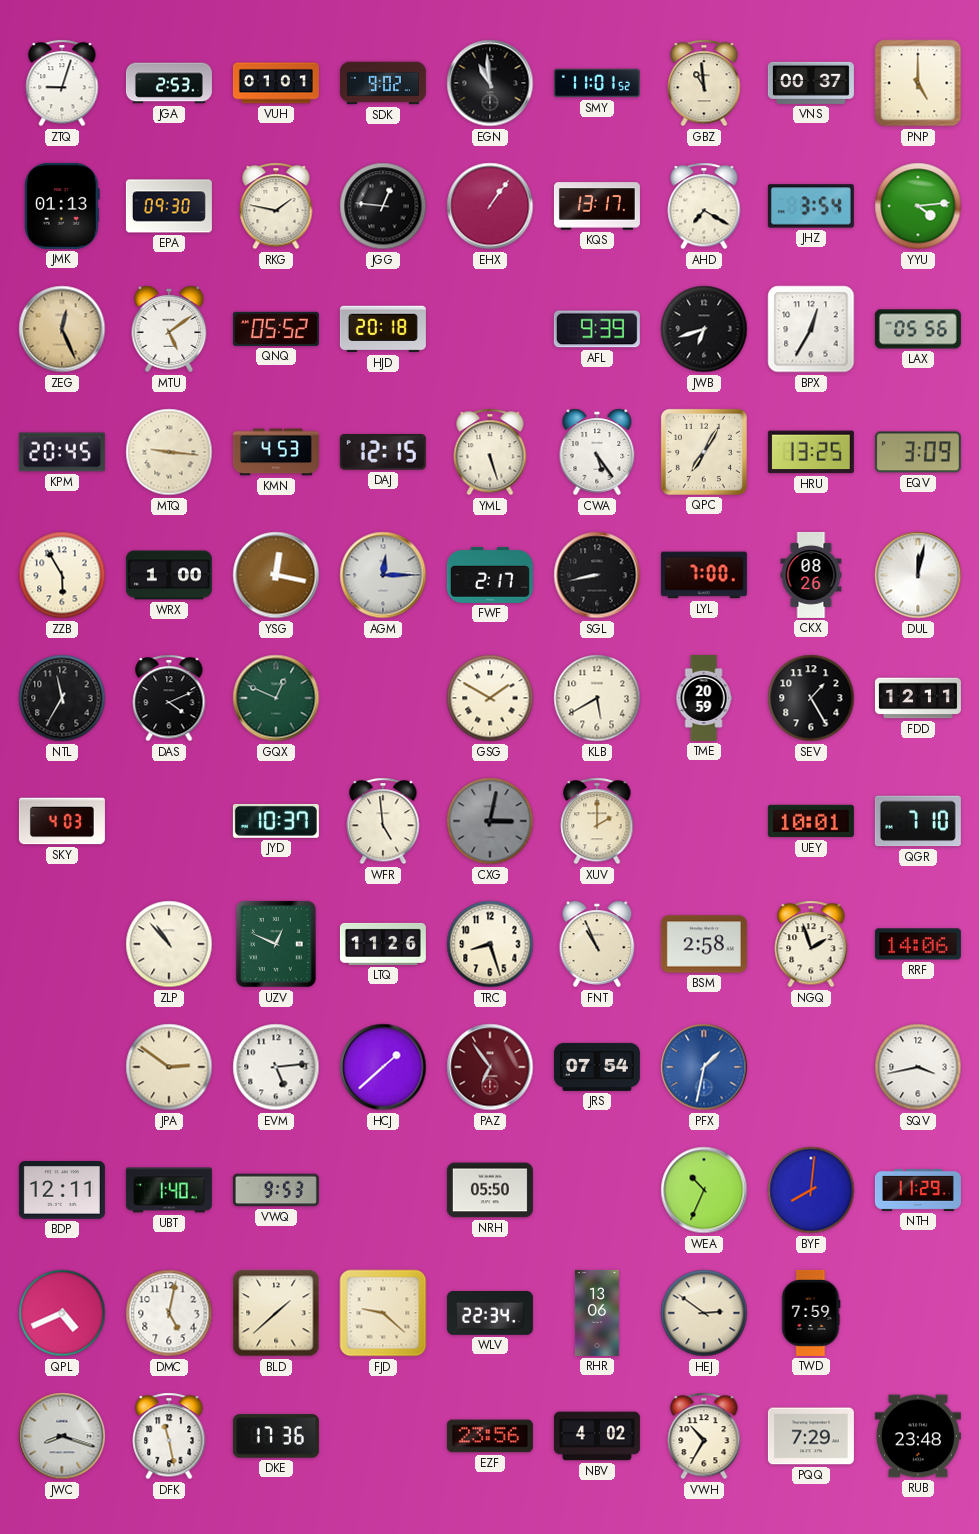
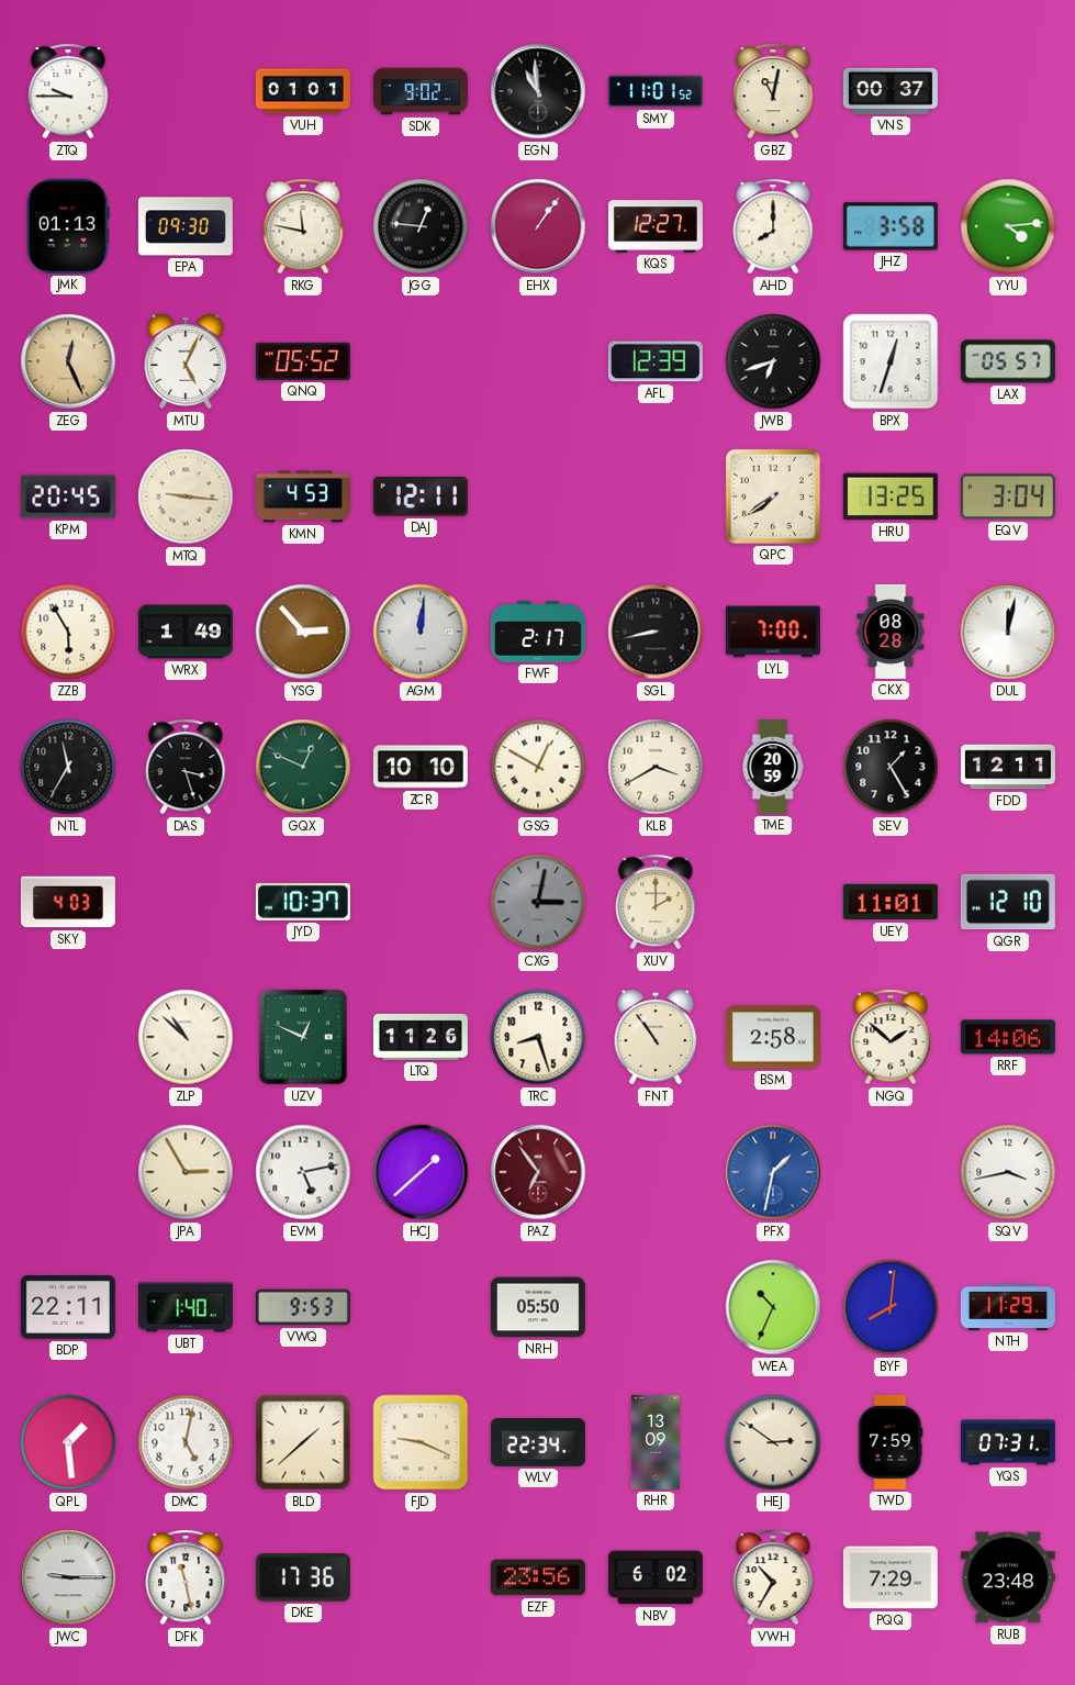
ZTQ: 9:03 -> 9:45
JGA: 2:53 -> none
GBZ: 10:59 -> 11:02
PNP: 5:00 -> none
RKG: 1:47 -> 11:47
KQS: 13:17 -> 12:27
AHD: 7:20 -> 8:00
JHZ: 3:54 -> 3:58
MTU: 5:09 -> 5:04
HJD: 20:18 -> none
AFL: 9:39 -> 12:39
BPX: 12:35 -> 12:33
LAX: 05:56 -> 05:57
DAJ: 12:15 -> 12:11
YML: 5:27 -> none
CWA: 5:24 -> none
QPC: 7:05 -> 7:39
EQV: 3:09 -> 3:04
WRX: 1:00 -> 1:49
YSG: 12:17 -> 2:53
AGM: 12:15 -> 12:01
CKX: 08:26 -> 08:28
DAS: 4:11 -> 3:27
ZCR: none -> 10:10
GSG: 1:50 -> 12:50
KLB: 5:40 -> 3:40
WFR: 4:59 -> none
UEY: 10:01 -> 11:01
QGR: 7:10 -> 12:10
ZLP: 10:53 -> 10:52
FNT: 10:56 -> 10:54
NGQ: 1:57 -> 1:52
JPA: 2:51 -> 2:55
EVM: 5:14 -> 5:13
JRS: 07:54 -> none
BDP: 12:11 -> 22:11
QPL: 4:41 -> 1:29
FJD: 9:22 -> 9:19
RHR: 13:06 -> 13:09
YQS: none -> 07:31
JWC: 8:18 -> 9:15
NBV: 4:02 -> 6:02
